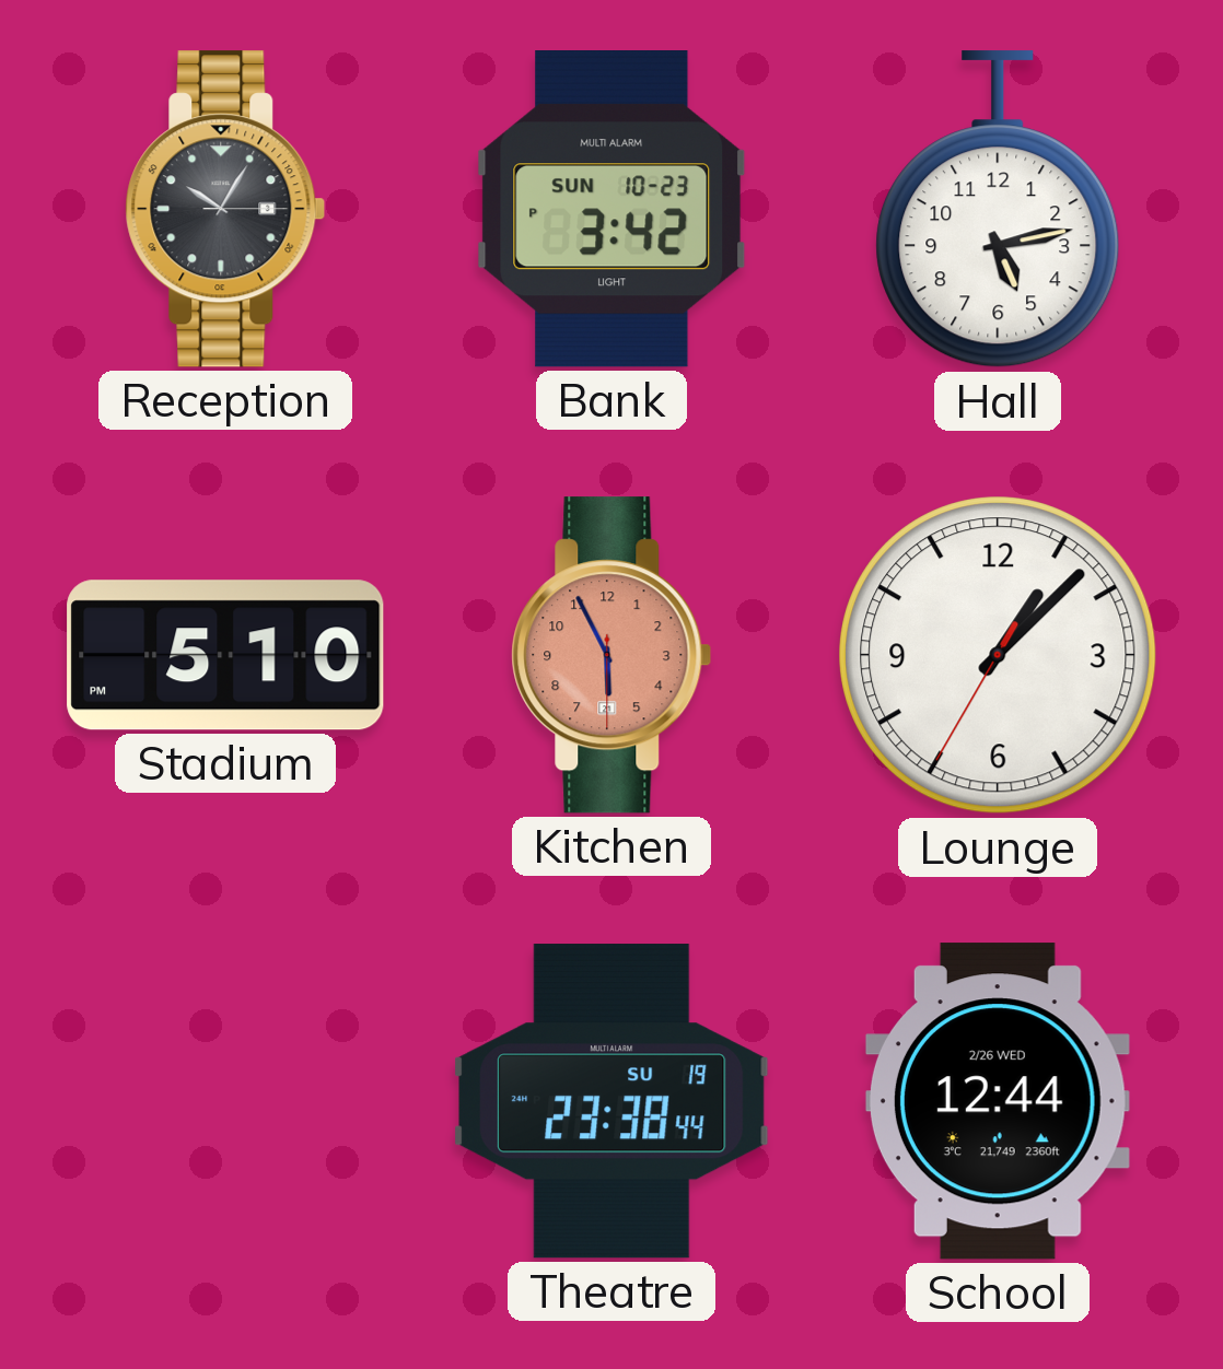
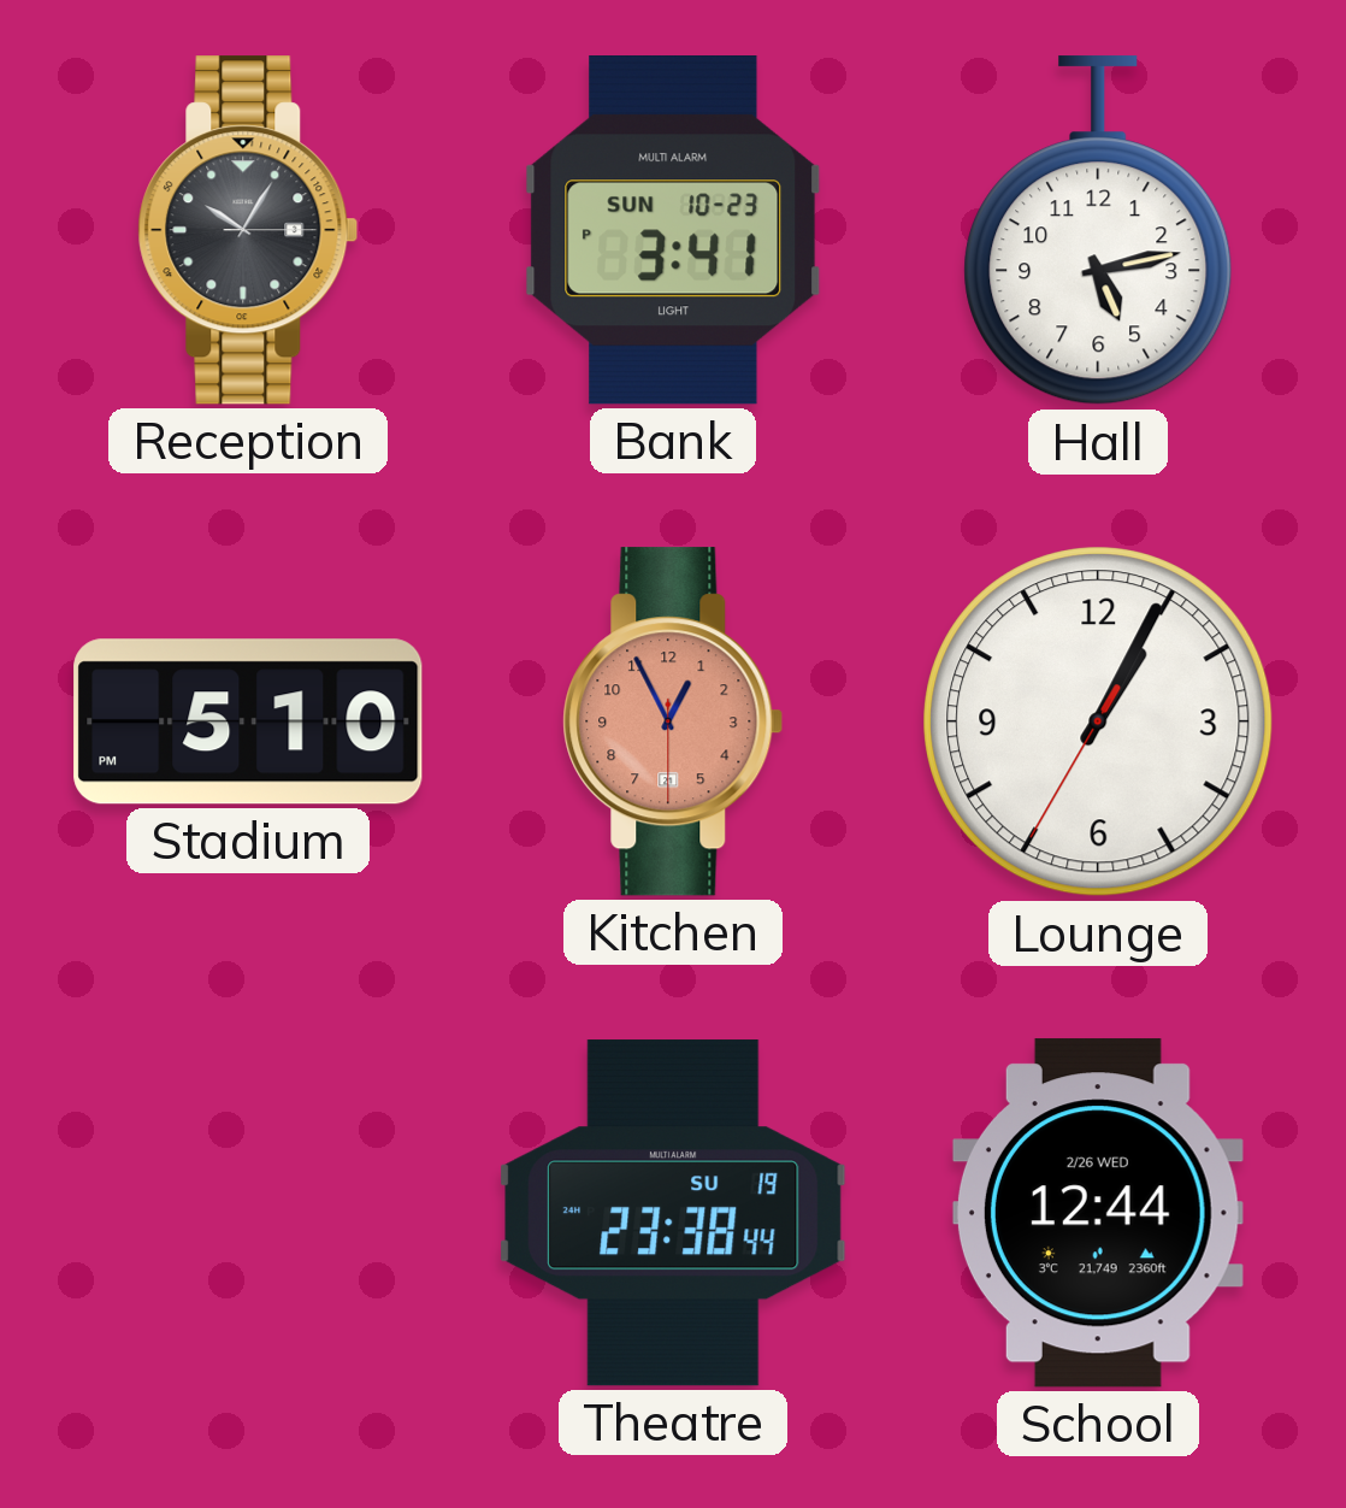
Bank: 3:42 -> 3:41
Kitchen: 5:55 -> 12:55
Lounge: 1:07 -> 1:04
